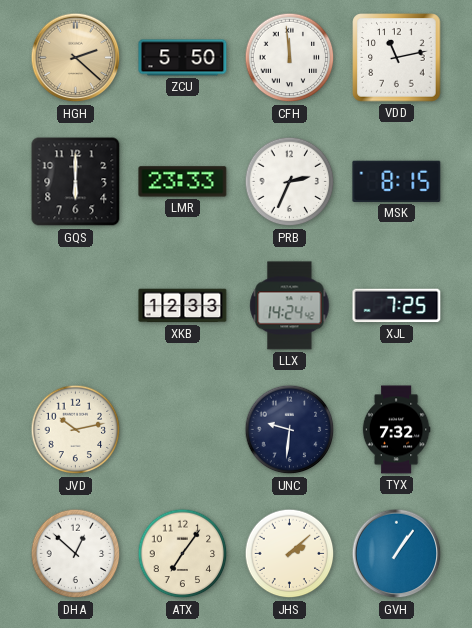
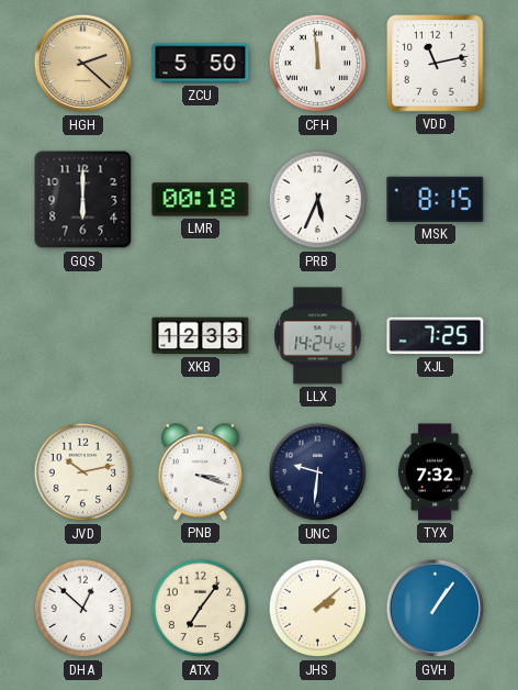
LMR: 23:33 -> 00:18
PRB: 2:34 -> 5:34
PNB: none -> 3:18
